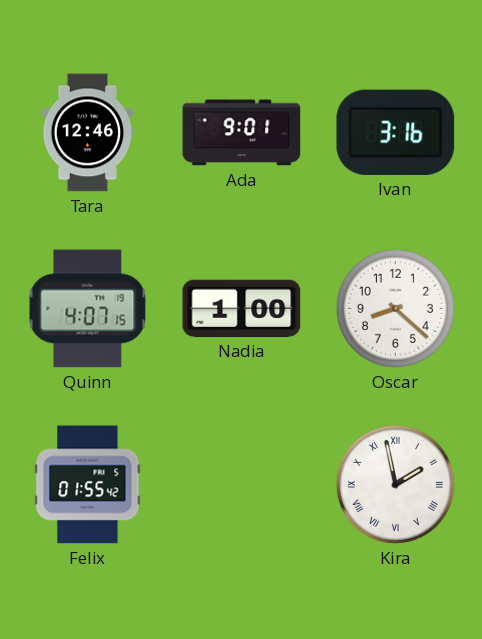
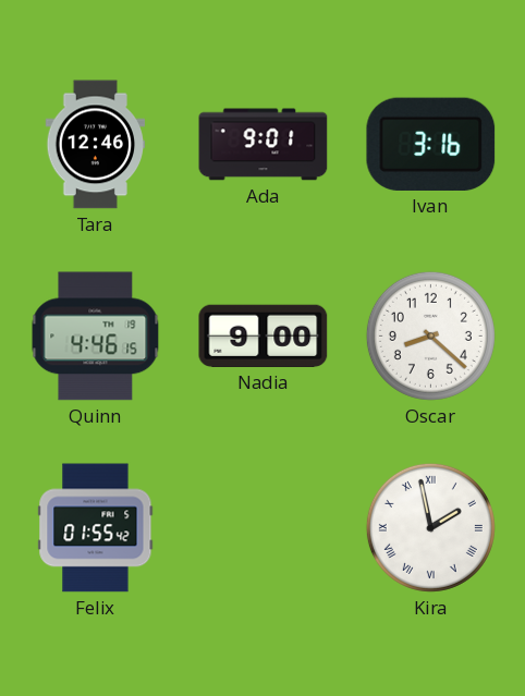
Quinn: 4:07 -> 4:46
Nadia: 1:00 -> 9:00
